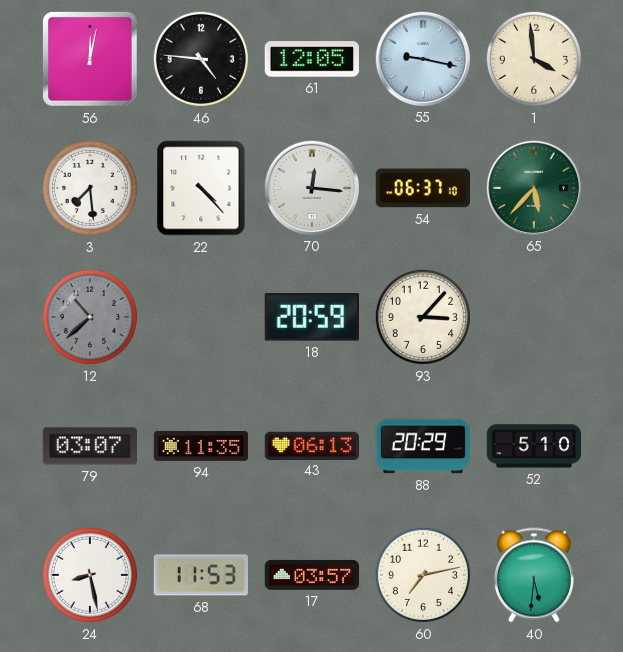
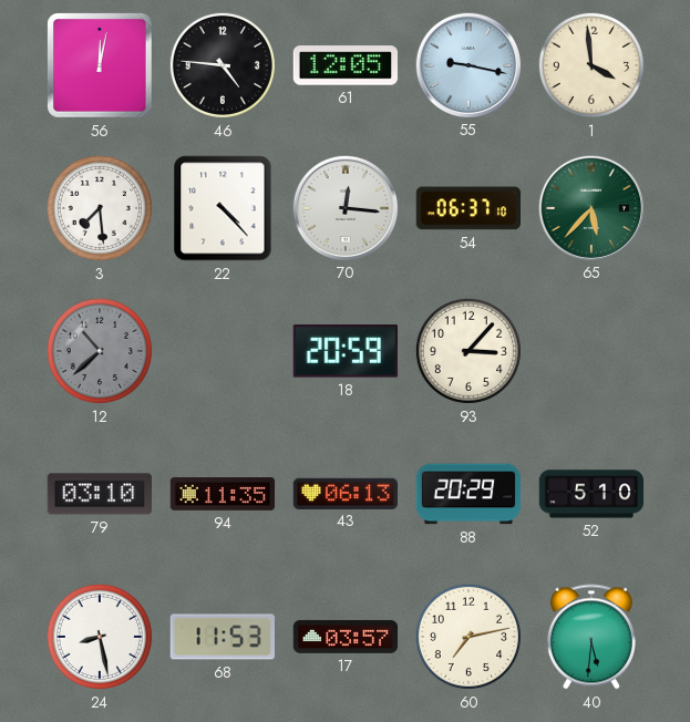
79: 03:07 -> 03:10
